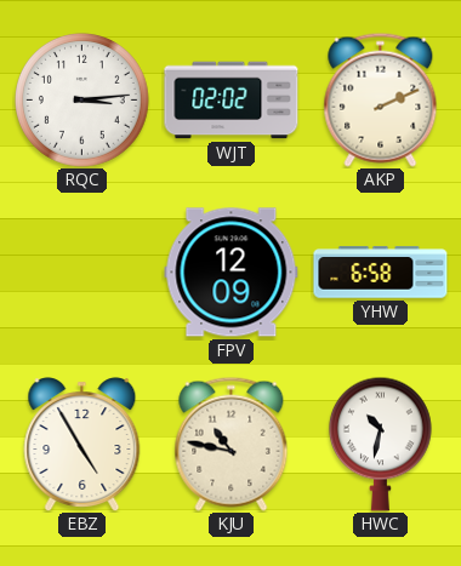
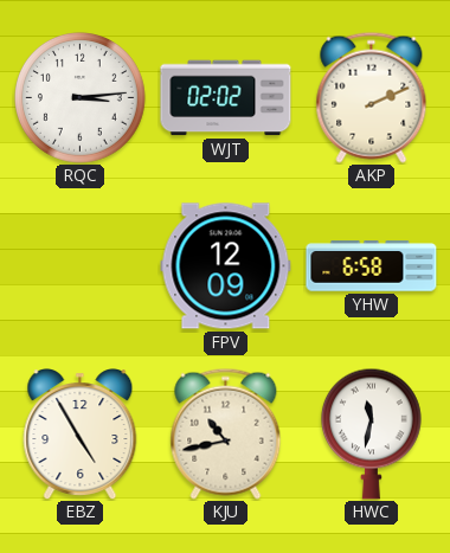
KJU: 10:47 -> 10:43
HWC: 10:32 -> 11:32
